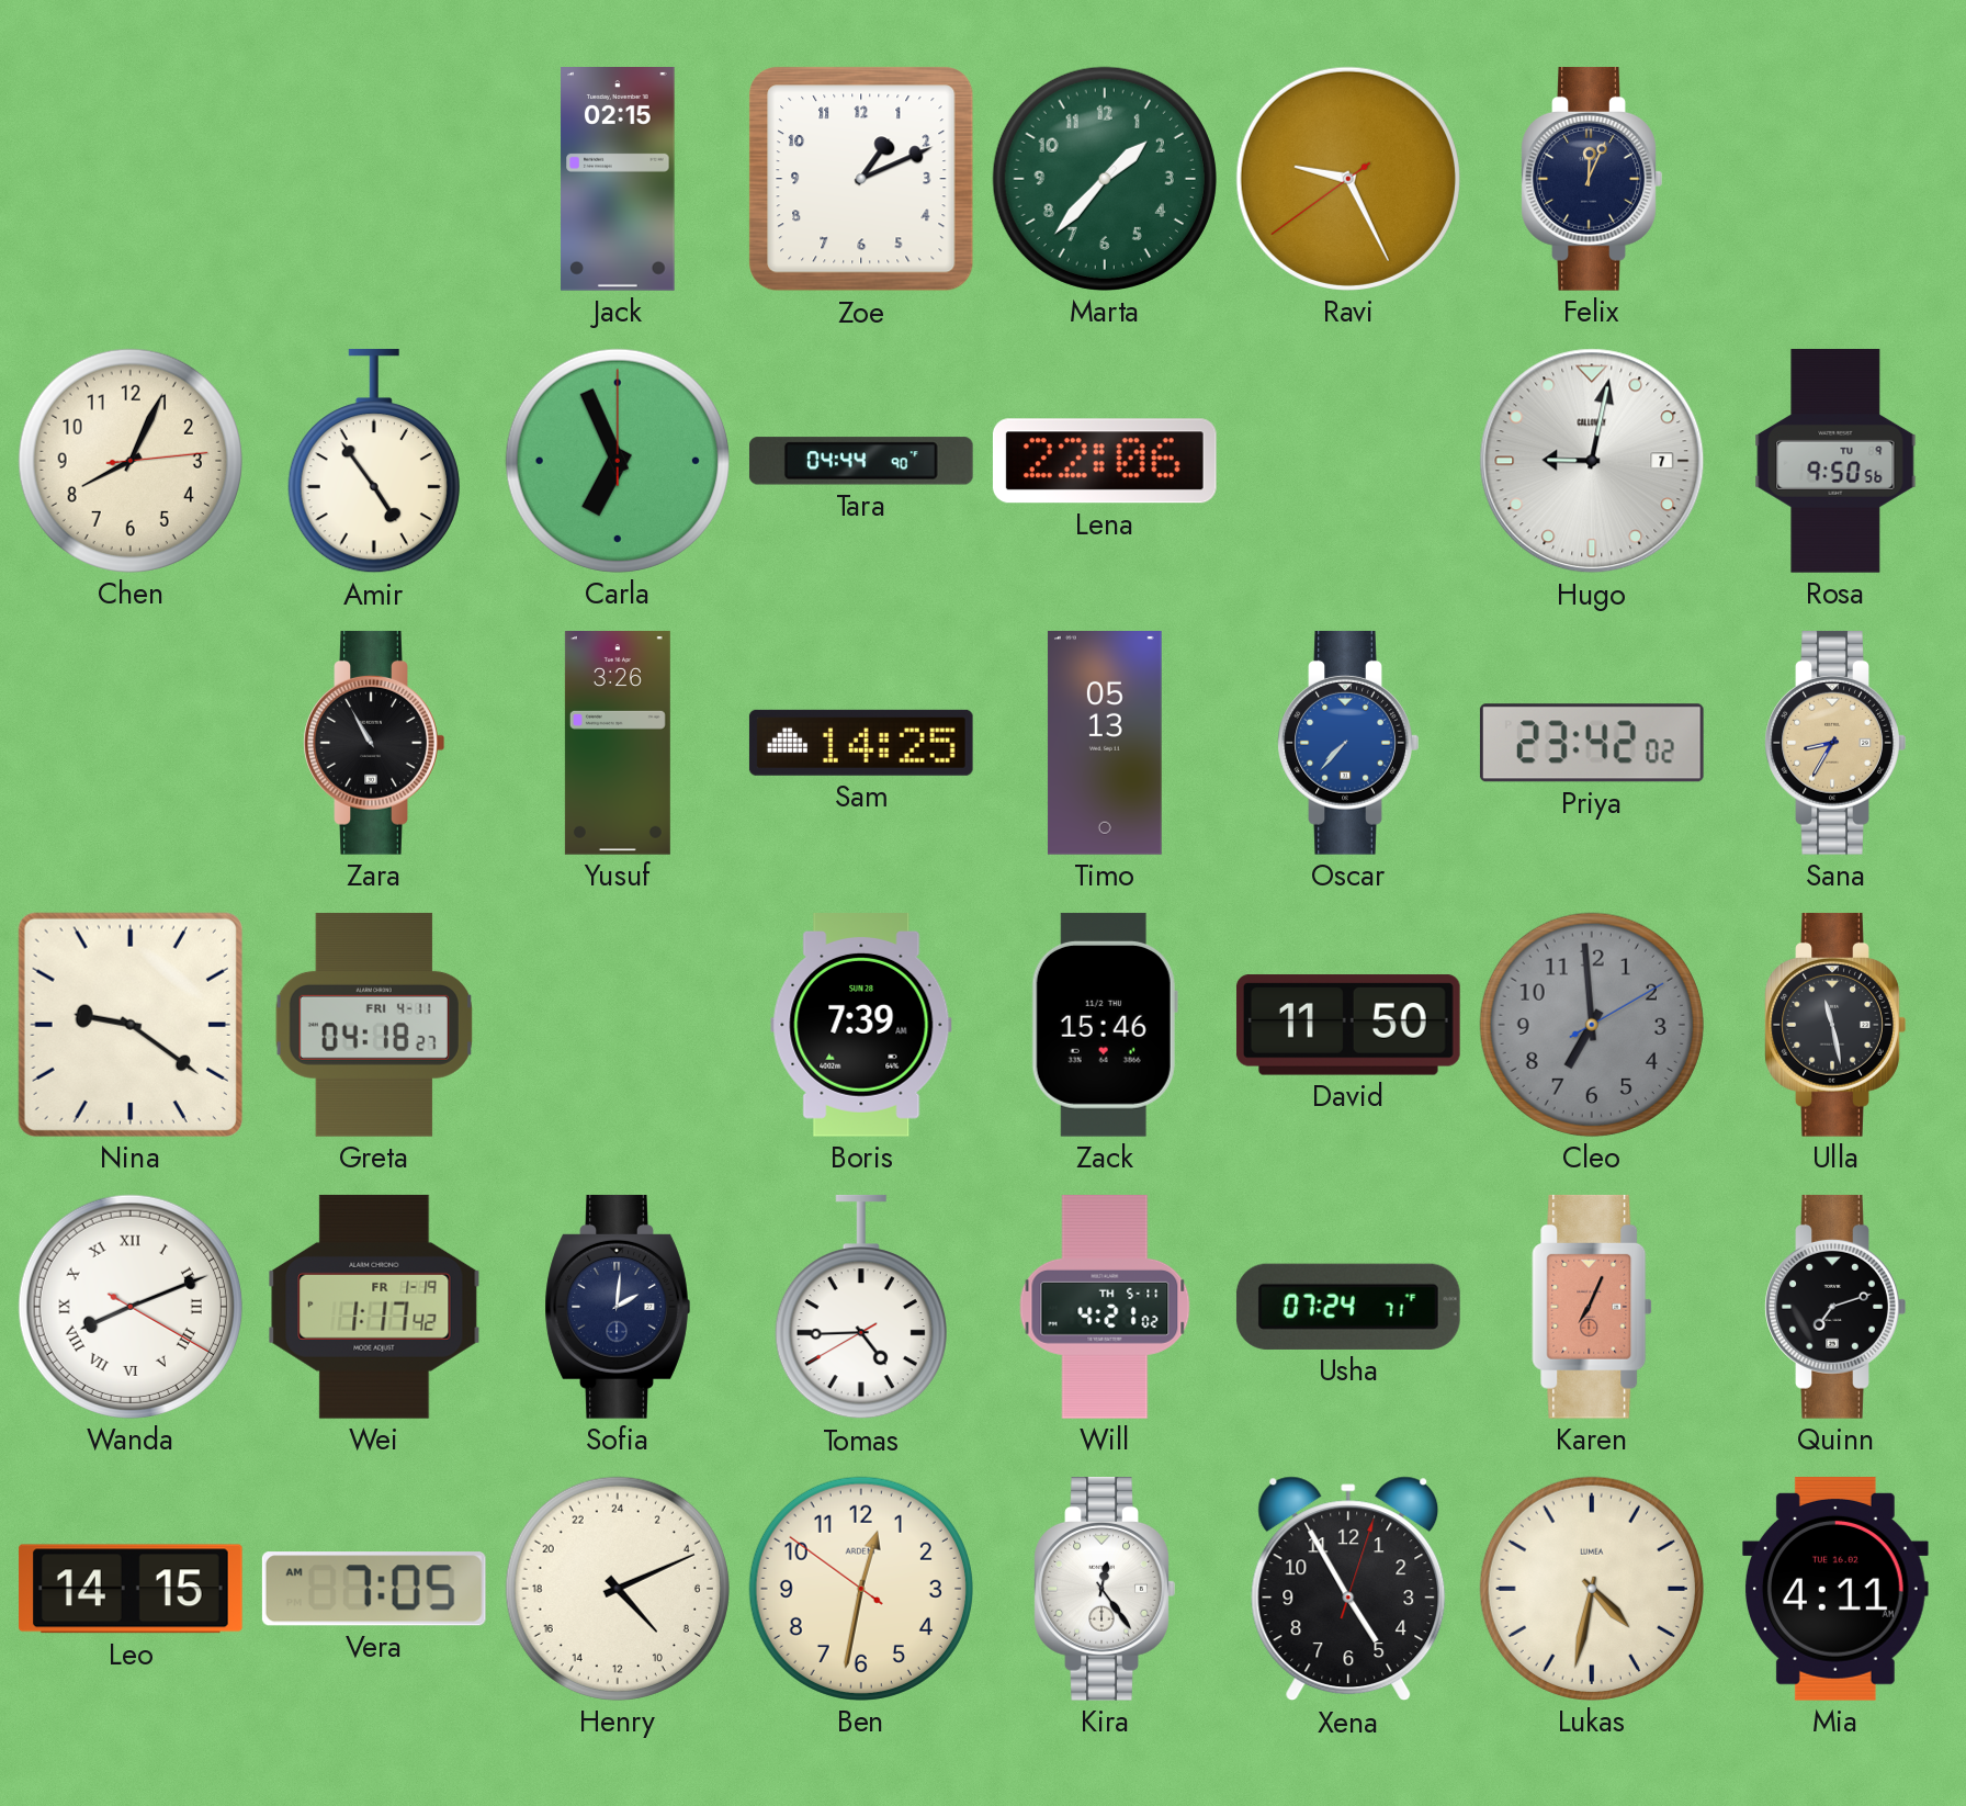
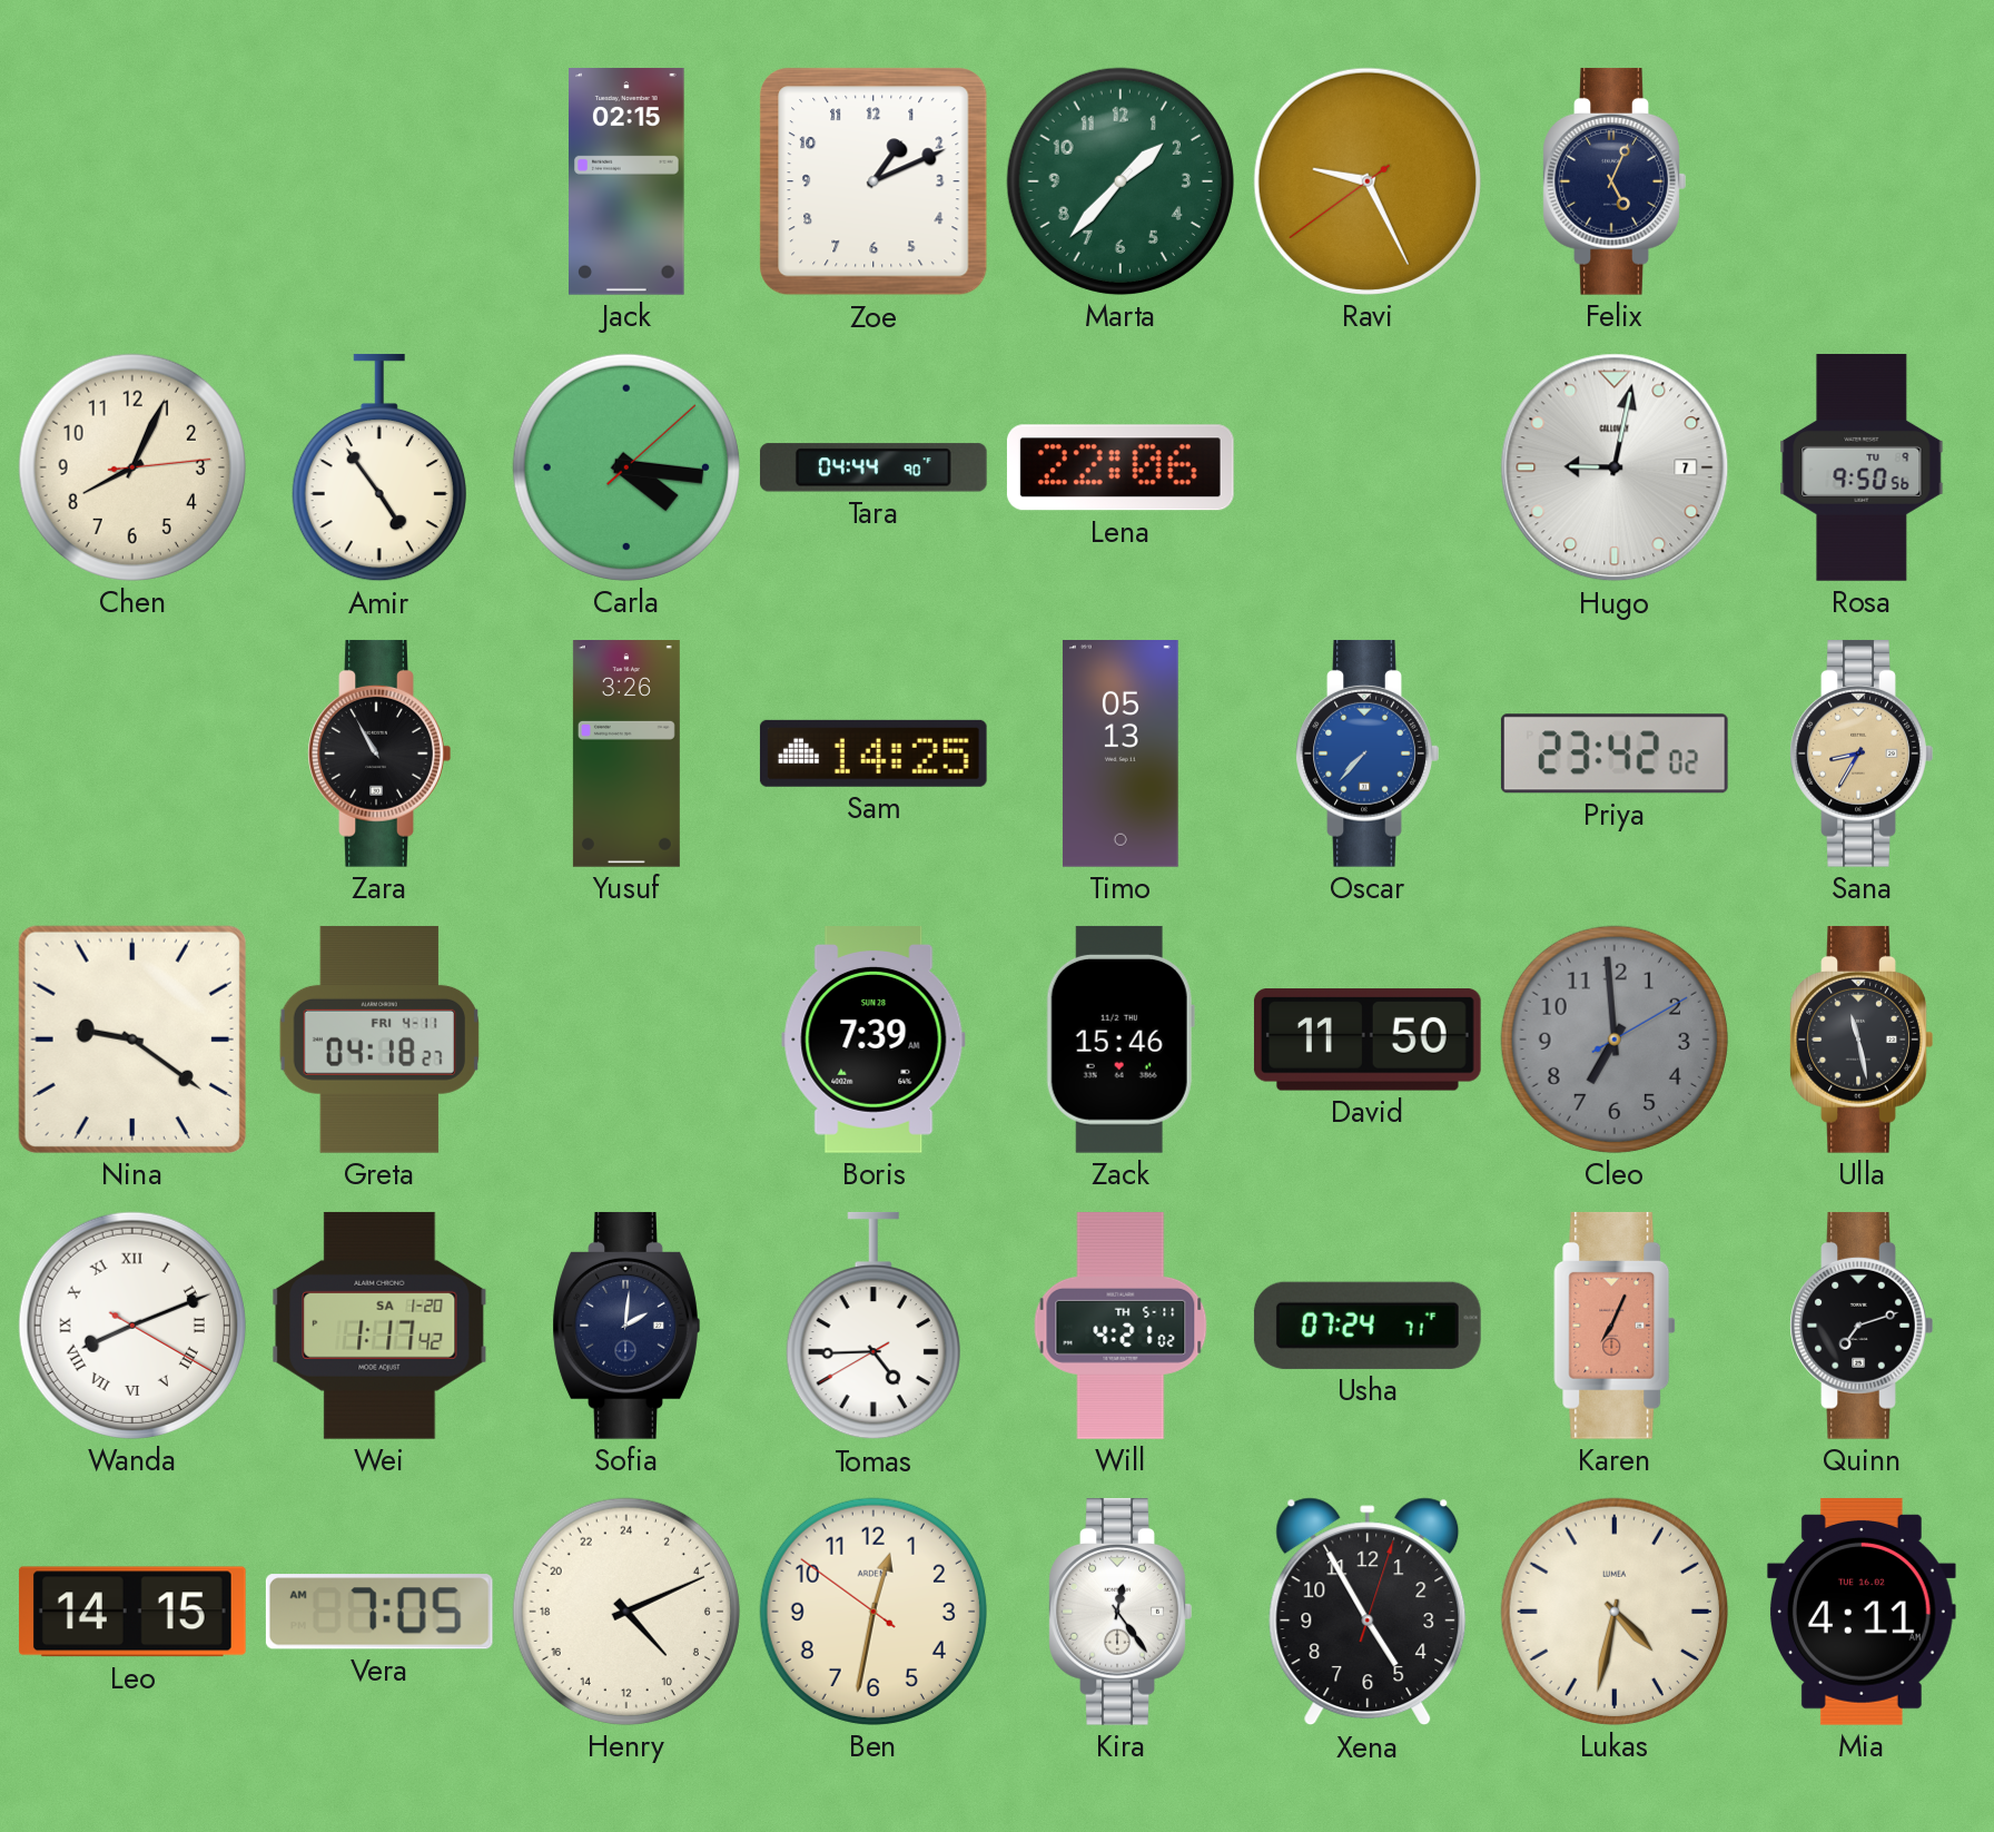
Felix: 12:04 -> 5:04
Carla: 6:56 -> 4:16
Wei date: FR 1-19 -> SA 1-20
